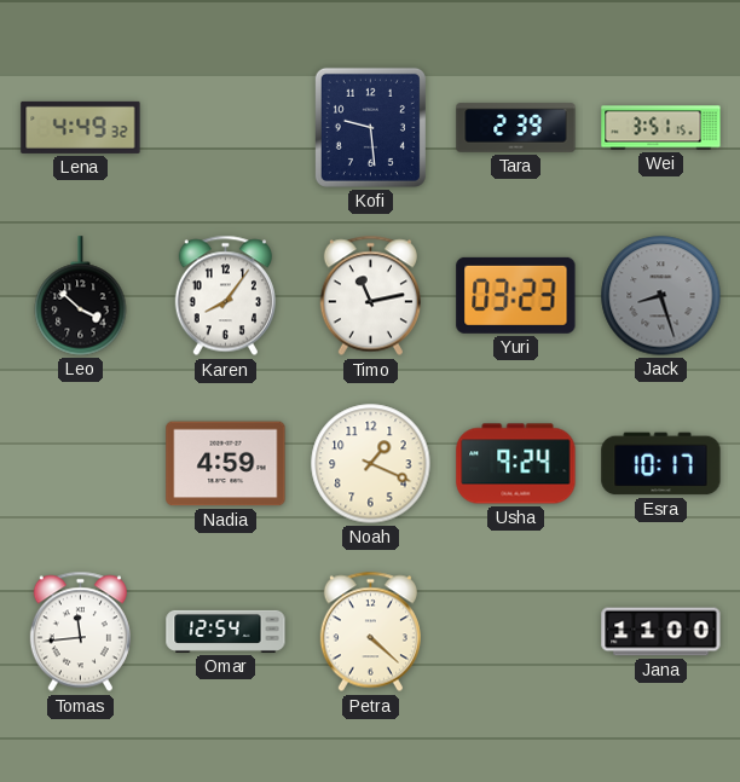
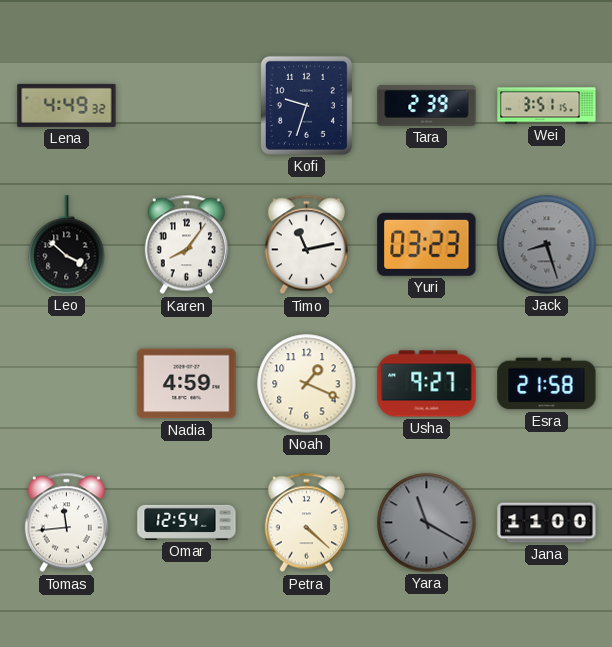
Kofi: 9:29 -> 9:33
Usha: 9:24 -> 9:27
Esra: 10:17 -> 21:58
Yara: none -> 11:20
